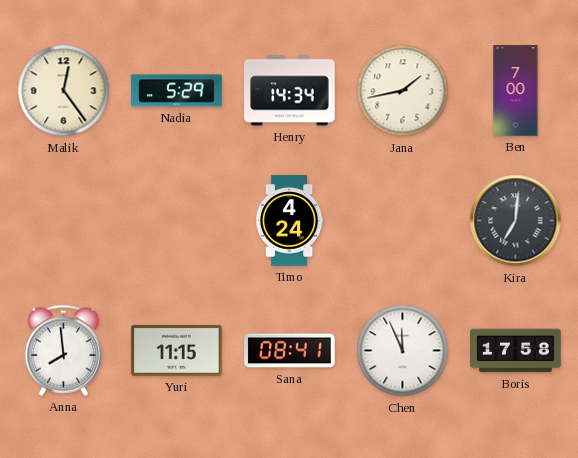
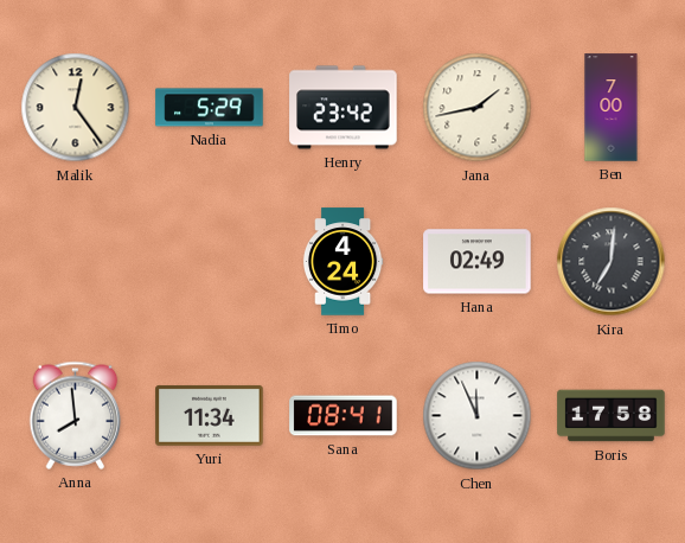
Henry: 14:34 -> 23:42
Hana: none -> 02:49
Yuri: 11:15 -> 11:34
